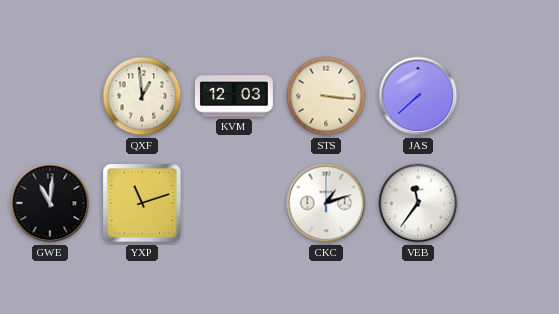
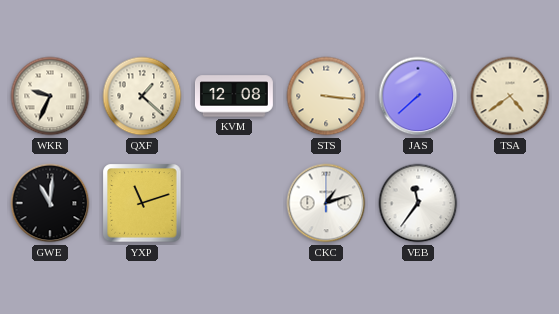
WKR: none -> 9:34
QXF: 12:59 -> 1:22
KVM: 12:03 -> 12:08
TSA: none -> 4:39
